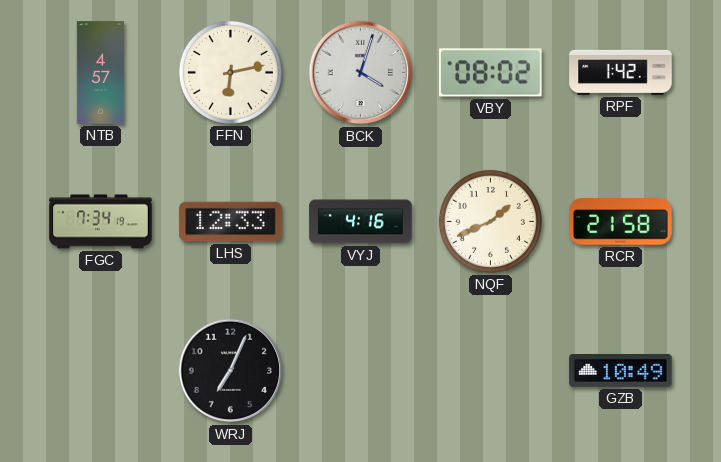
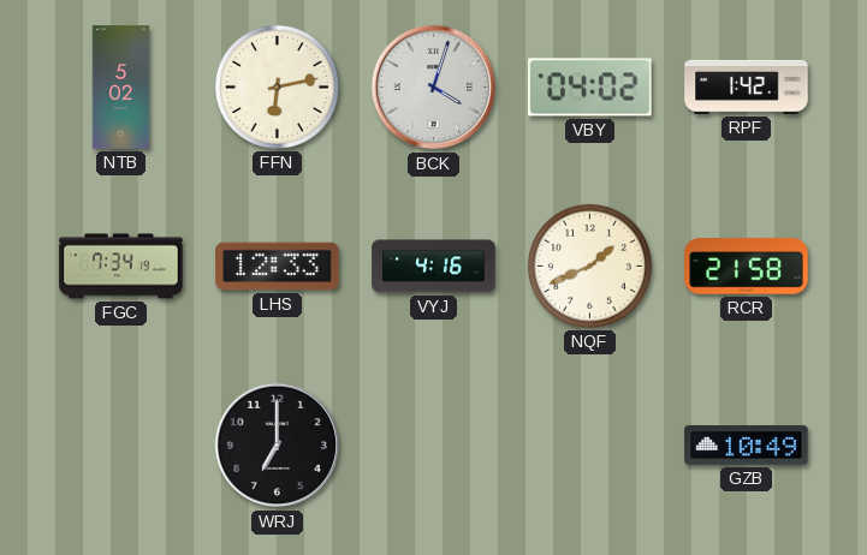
NTB: 4:57 -> 5:02
VBY: 08:02 -> 04:02
WRJ: 7:04 -> 7:00
